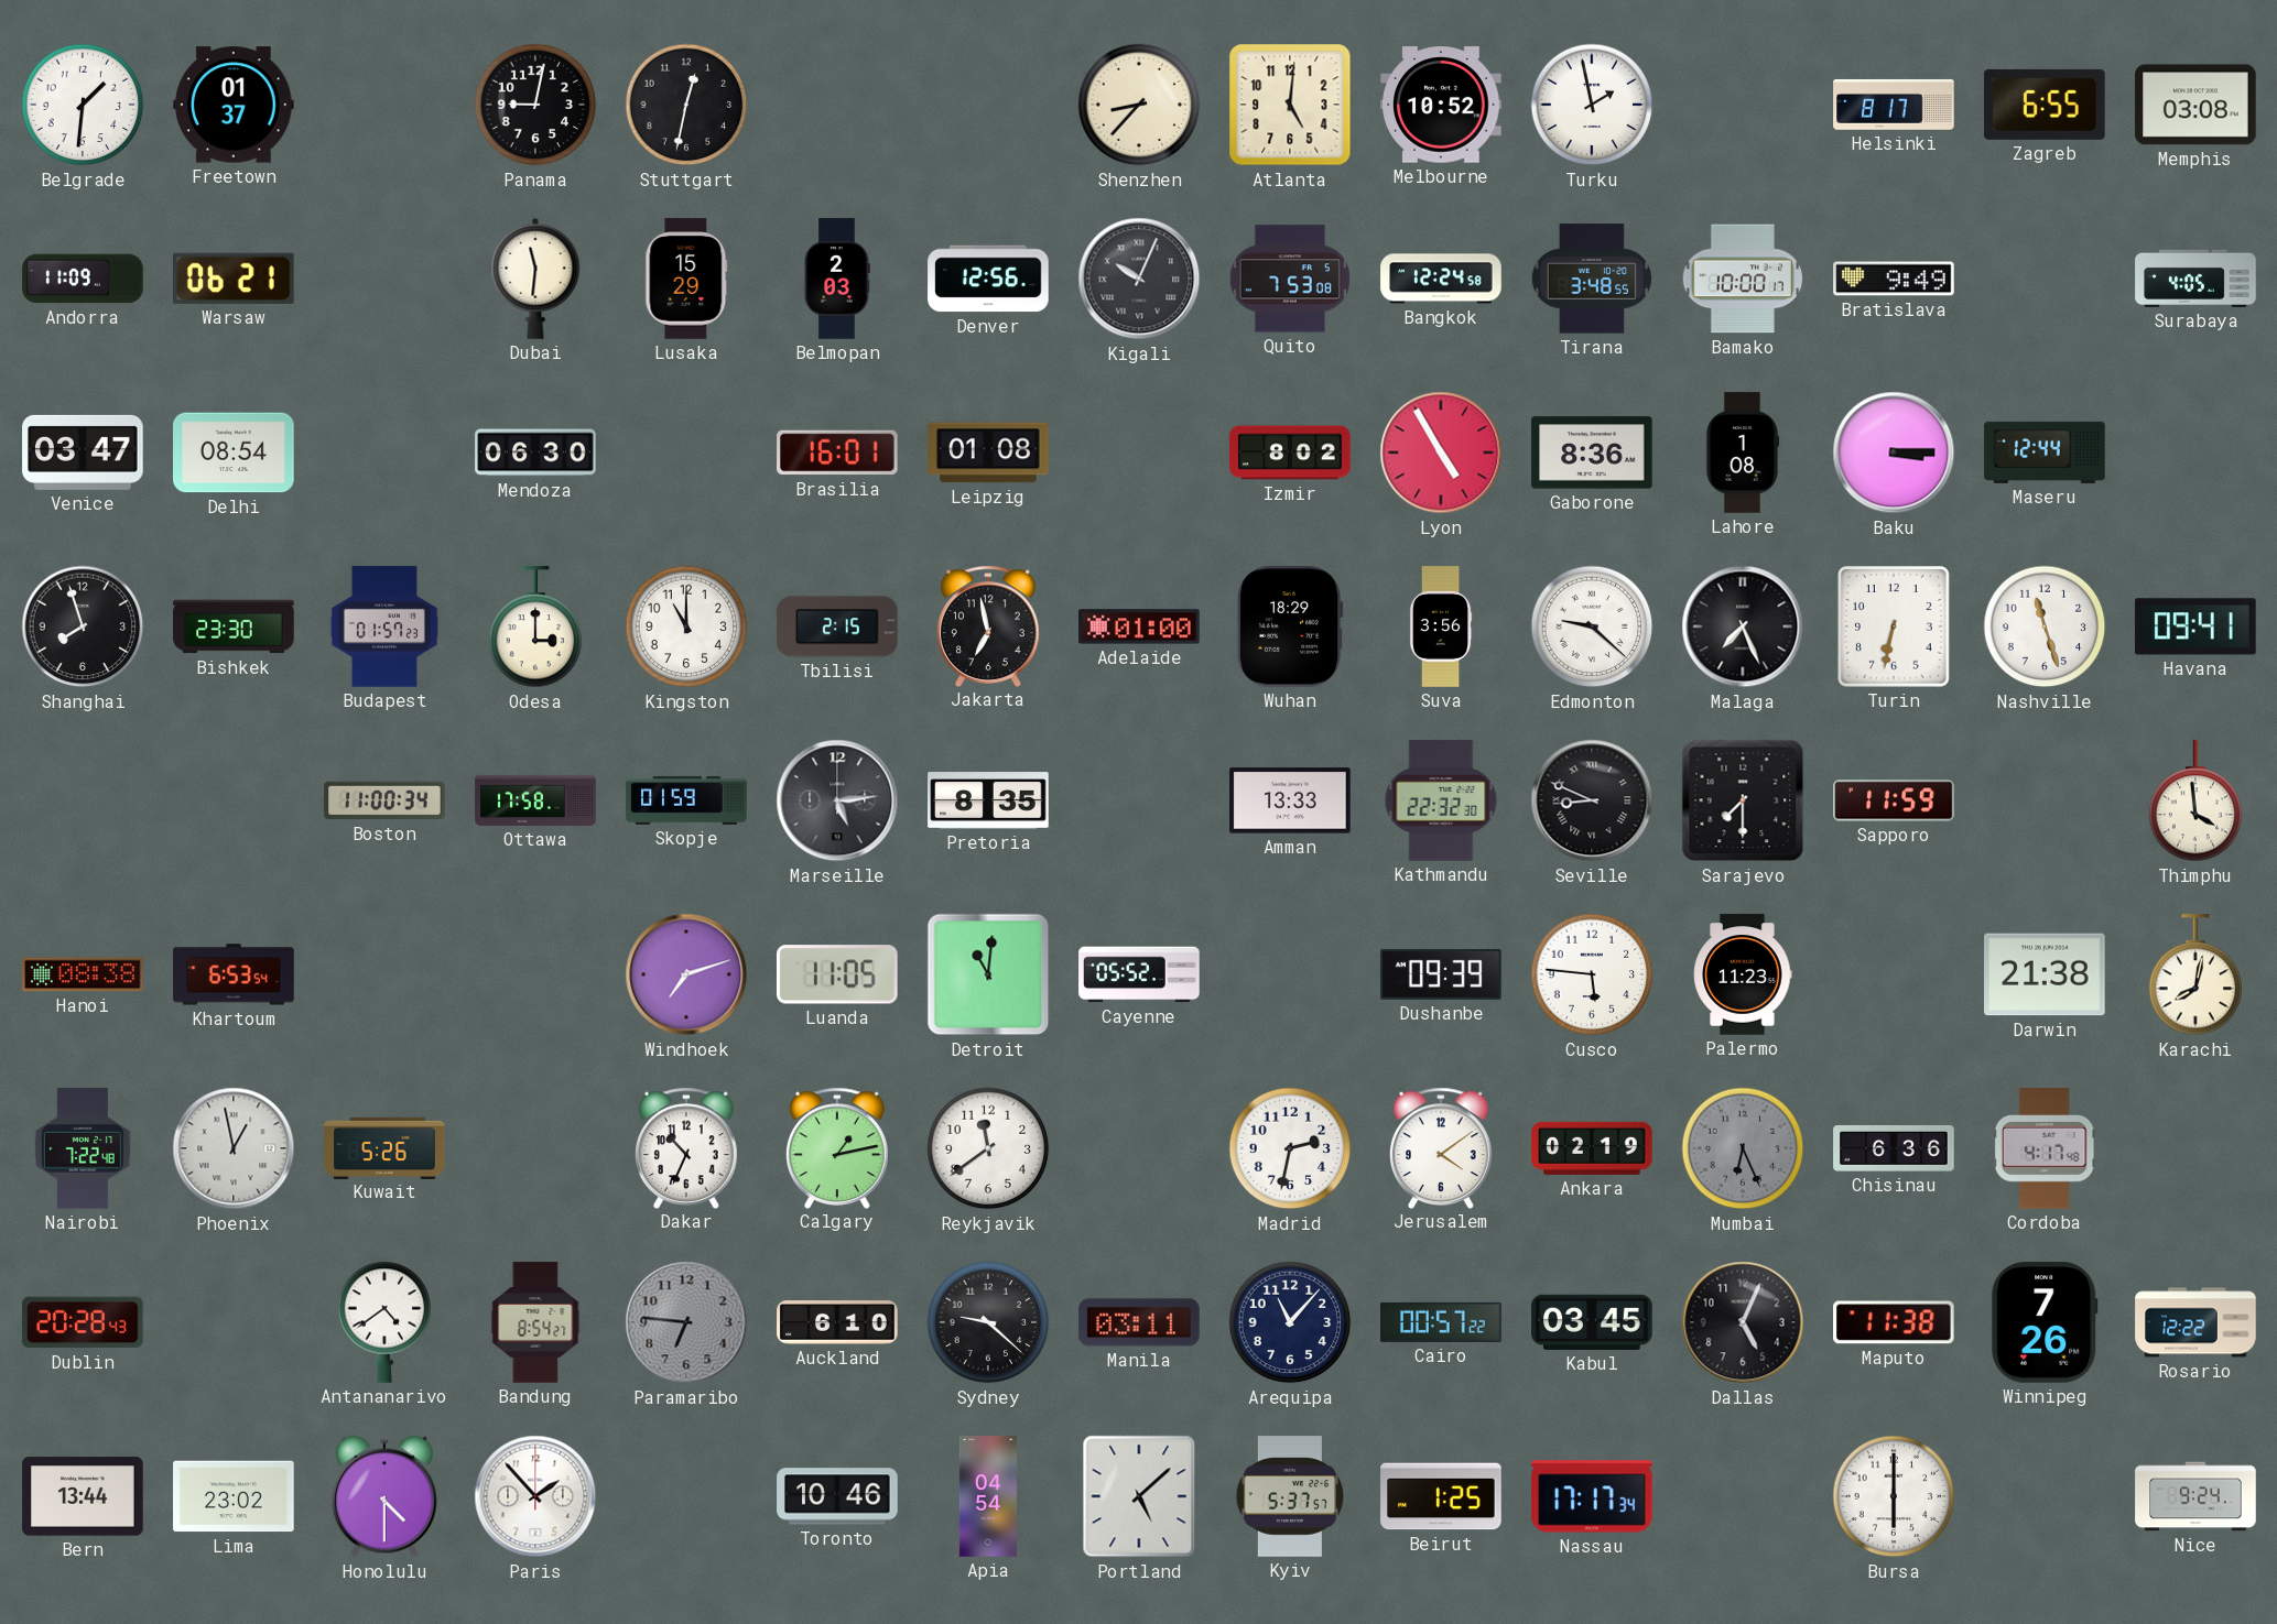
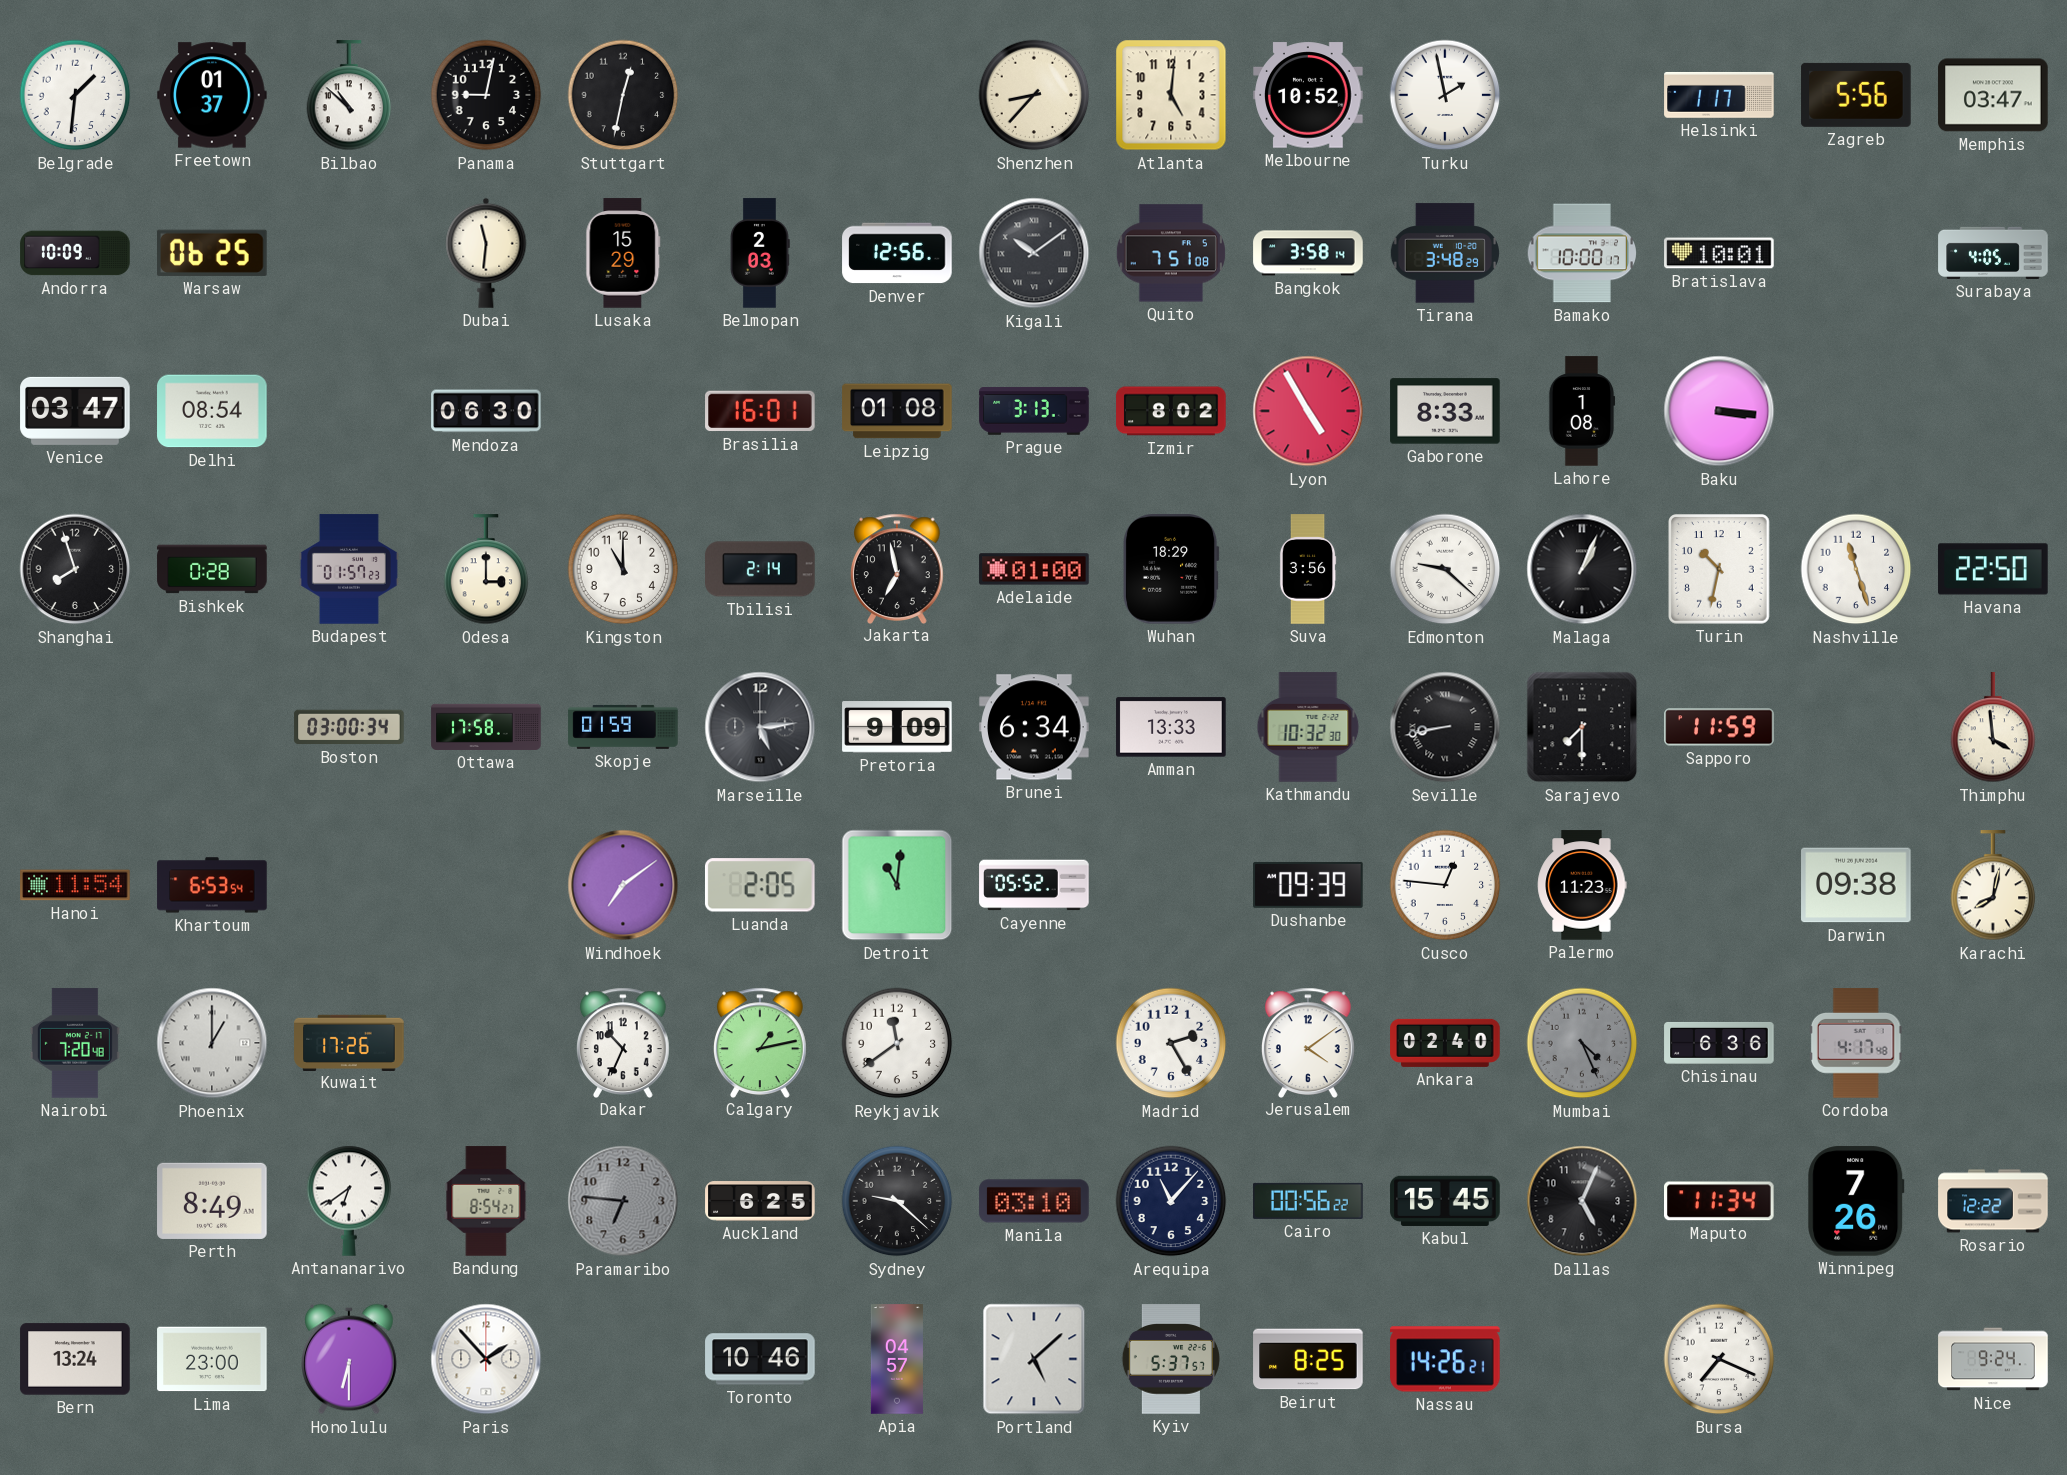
Bilbao: none -> 10:52
Helsinki: 8:17 -> 1:17
Zagreb: 6:55 -> 5:56
Memphis: 03:08 -> 03:47
Andorra: 11:09 -> 10:09
Warsaw: 06:21 -> 06:25
Kigali: 10:04 -> 10:09
Quito: 7:53 -> 7:51
Bangkok: 12:24 -> 3:58
Tirana: 3:48:55 -> 3:48:29
Bratislava: 9:49 -> 10:01
Prague: none -> 3:13
Gaborone: 8:36 -> 8:33
Baku: 3:15 -> 3:16
Maseru: 12:44 -> none
Bishkek: 23:30 -> 0:28
Tbilisi: 2:15 -> 2:14
Malaga: 7:26 -> 1:04
Turin: 6:32 -> 10:32
Havana: 09:41 -> 22:50
Boston: 11:00 -> 03:00
Pretoria: 8:35 -> 9:09
Brunei: none -> 6:34
Kathmandu: 22:32 -> 10:32
Seville: 8:49 -> 8:43
Hanoi: 08:38 -> 11:54
Windhoek: 7:12 -> 7:09
Luanda: 11:05 -> 2:05
Cusco: 5:46 -> 12:46
Darwin: 21:38 -> 09:38
Nairobi: 7:22 -> 7:20
Phoenix: 12:58 -> 1:00
Kuwait: 5:26 -> 17:26
Madrid: 2:32 -> 2:25
Ankara: 02:19 -> 02:40
Mumbai: 6:26 -> 4:26
Dublin: 20:28 -> none
Perth: none -> 8:49
Antananarivo: 4:39 -> 6:39
Auckland: 6:10 -> 6:25
Manila: 03:11 -> 03:10
Cairo: 00:57 -> 00:56
Kabul: 03:45 -> 15:45
Maputo: 11:38 -> 11:34
Bern: 13:44 -> 13:24
Lima: 23:02 -> 23:00
Honolulu: 4:30 -> 6:30
Apia: 04:54 -> 04:57
Beirut: 1:25 -> 8:25
Nassau: 17:17 -> 14:26
Bursa: 6:00 -> 7:19
